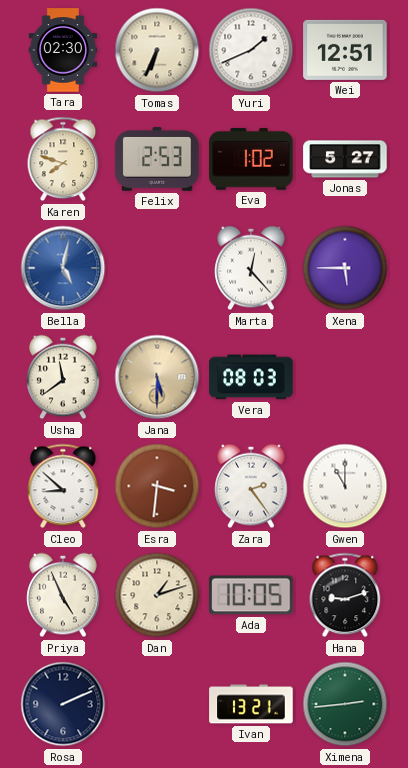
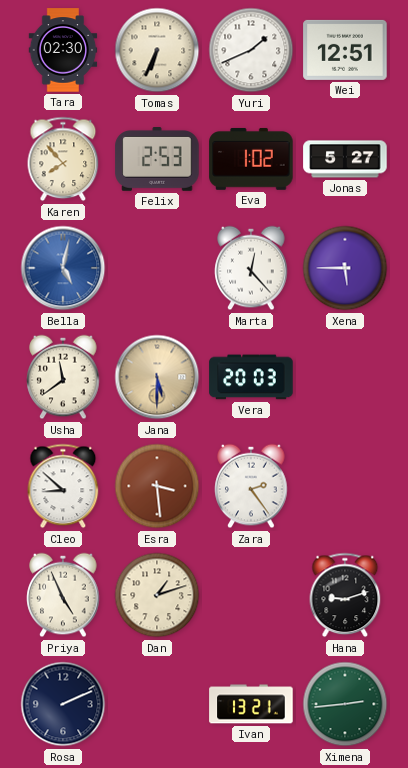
Karen: 7:48 -> 7:53
Vera: 08:03 -> 20:03
Esra: 3:31 -> 3:29
Gwen: 11:00 -> none
Ada: 10:05 -> none
